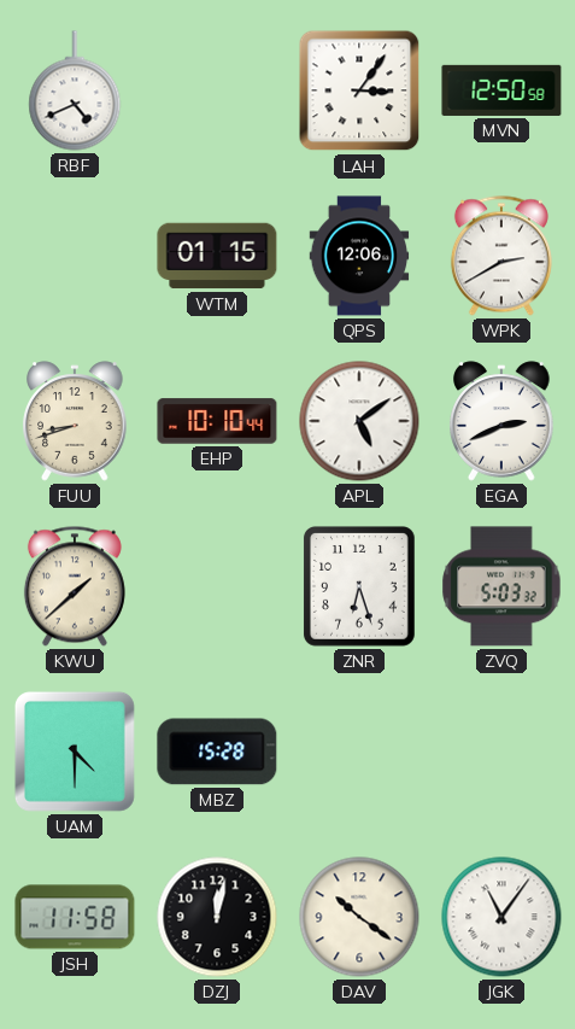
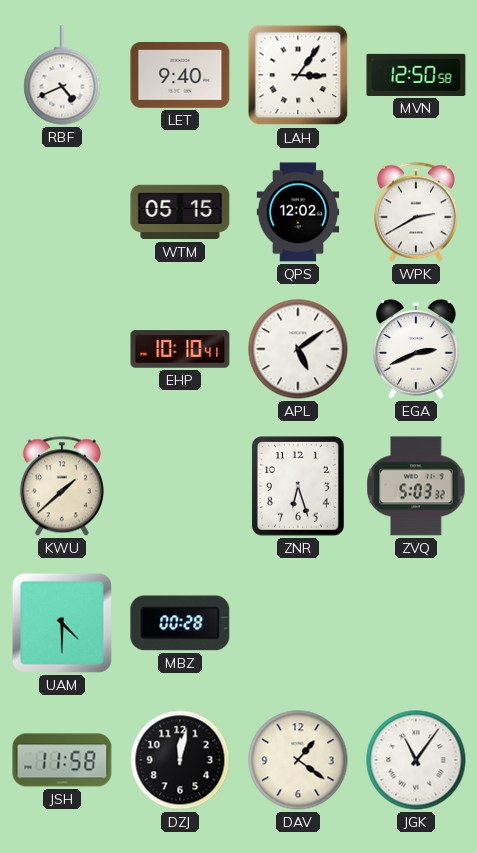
LET: none -> 9:40
WTM: 01:15 -> 05:15
QPS: 12:06 -> 12:02
FUU: 8:42 -> none
EHP: 10:10:44 -> 10:10:41
MBZ: 15:28 -> 00:28
DAV: 10:21 -> 1:21
